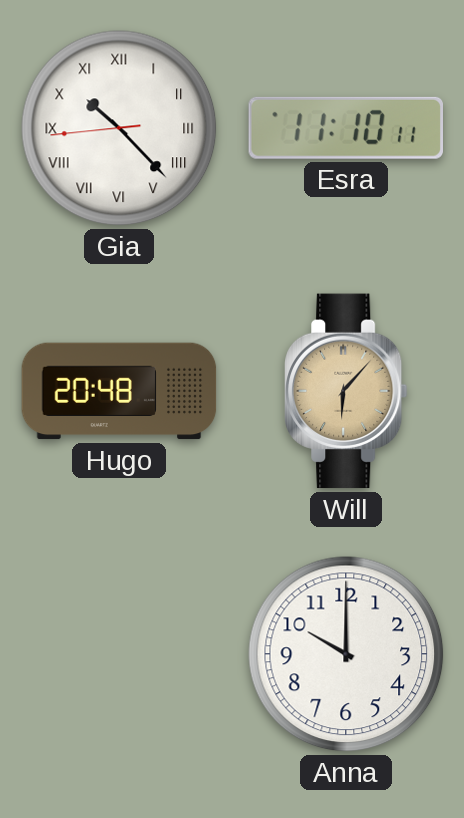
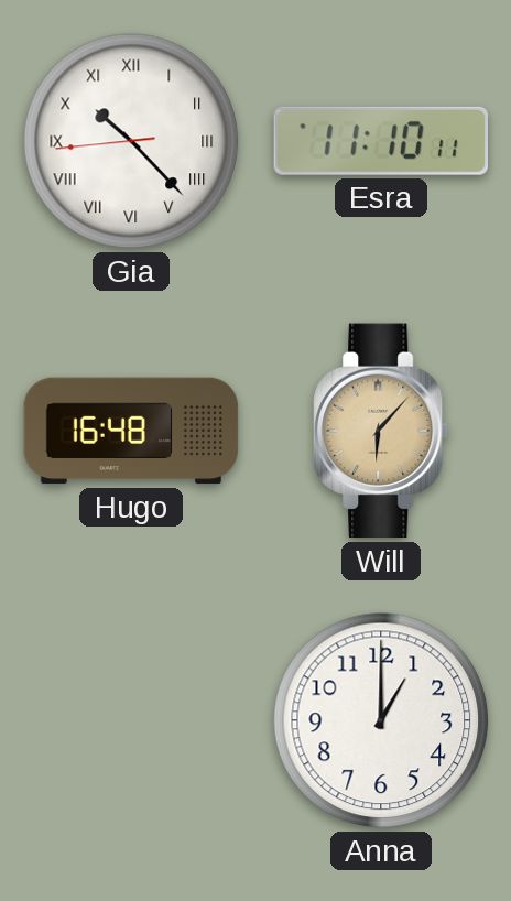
Hugo: 20:48 -> 16:48
Anna: 10:00 -> 1:00
